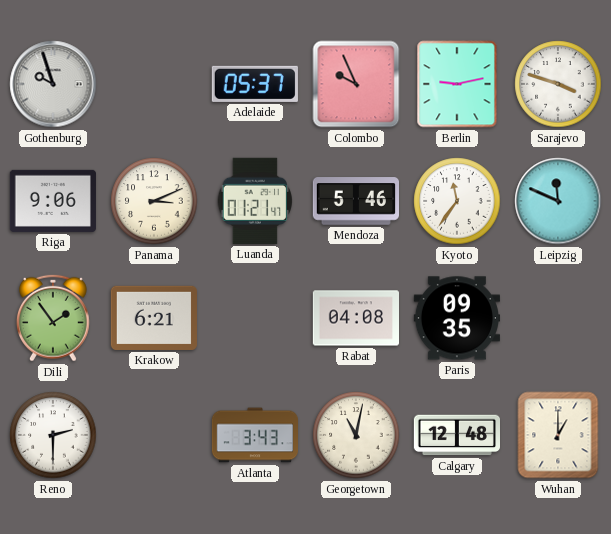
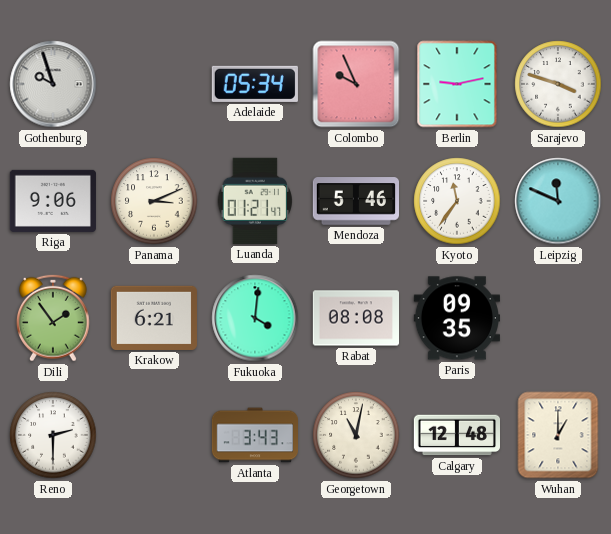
Adelaide: 05:37 -> 05:34
Fukuoka: none -> 4:01
Rabat: 04:08 -> 08:08
